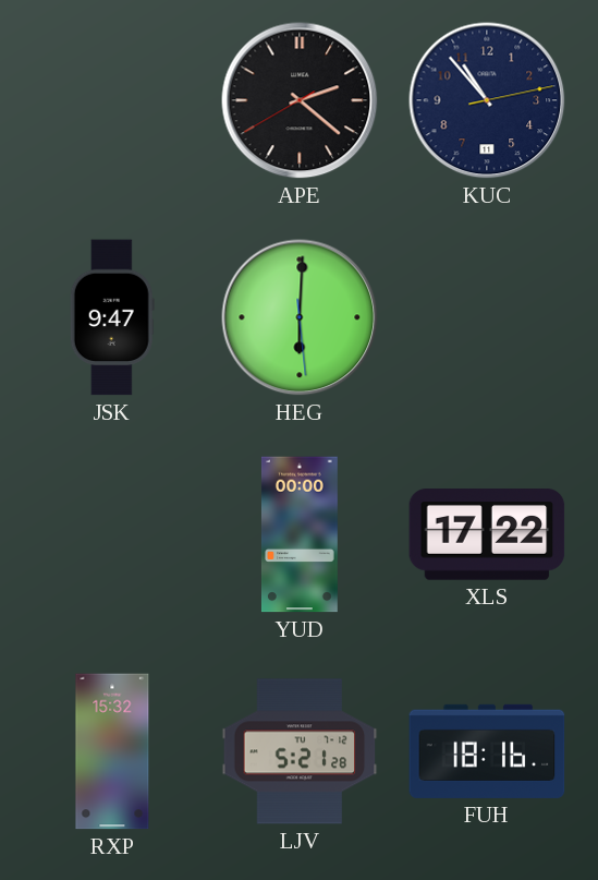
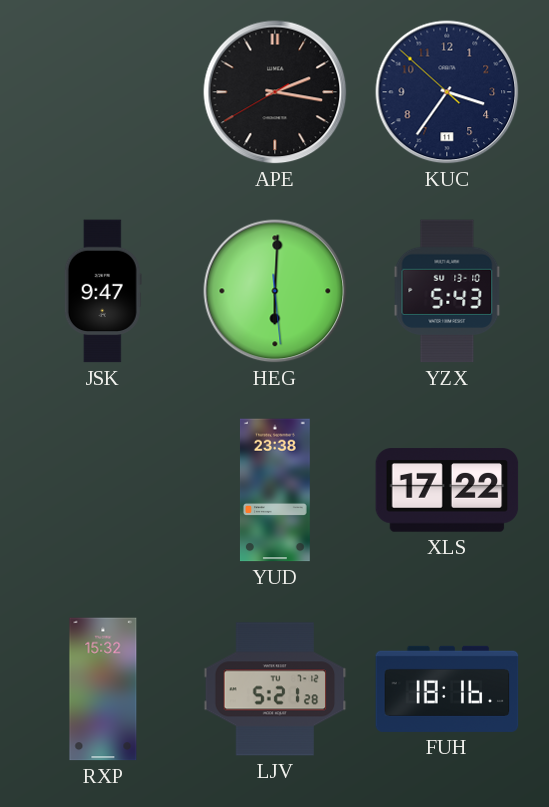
APE: 2:21 -> 2:16
KUC: 10:53 -> 3:35
YZX: none -> 5:43
YUD: 00:00 -> 23:38
